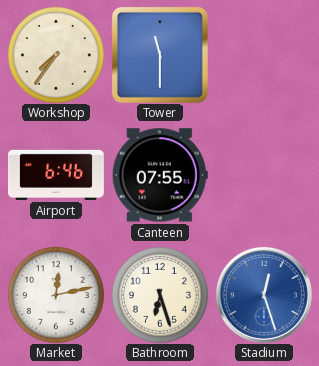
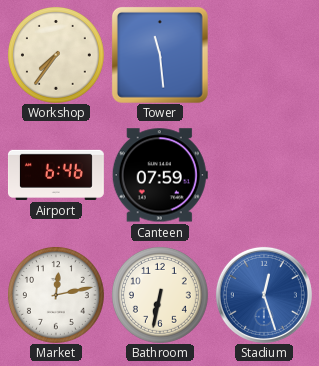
Tower: 11:30 -> 11:29
Canteen: 07:55 -> 07:59
Bathroom: 6:27 -> 6:32
